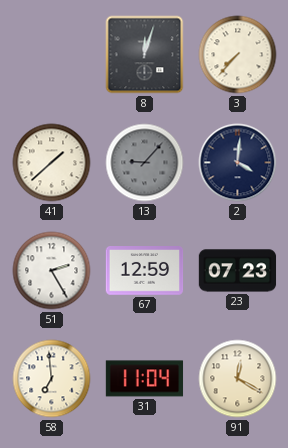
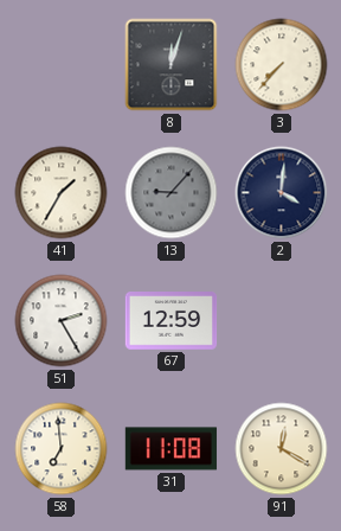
41: 1:38 -> 1:35
23: 07:23 -> none
31: 11:04 -> 11:08
